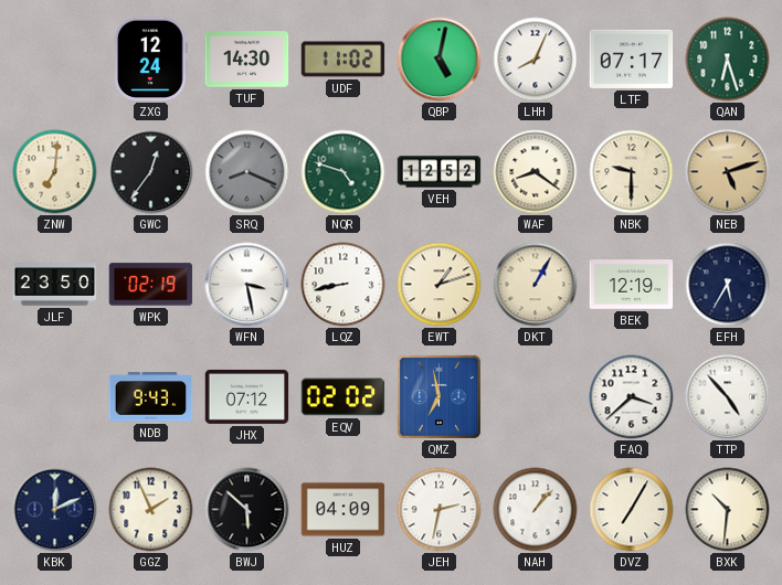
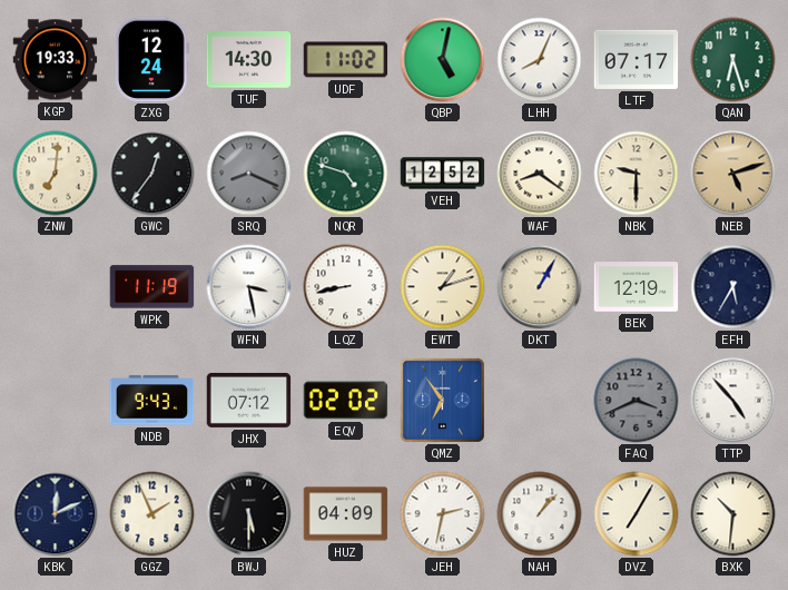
KGP: none -> 19:33
JLF: 23:50 -> none
WPK: 02:19 -> 11:19
QMZ: 6:58 -> 6:54
FAQ: 3:38 -> 3:41
FAQ dial: white -> grey
BWJ: 5:52 -> 5:30
